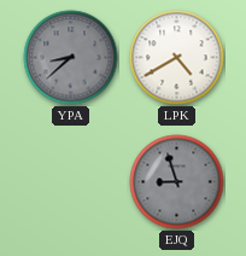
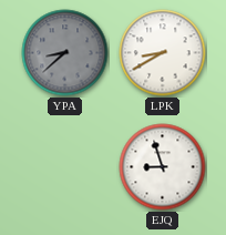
LPK: 4:40 -> 8:40
EJQ dial: grey -> white
